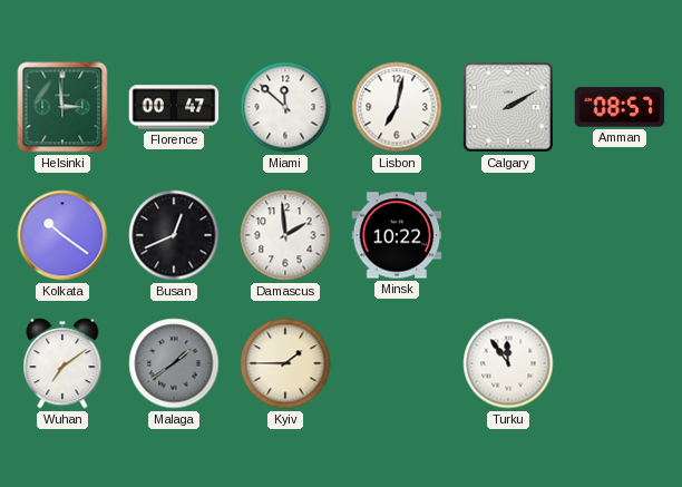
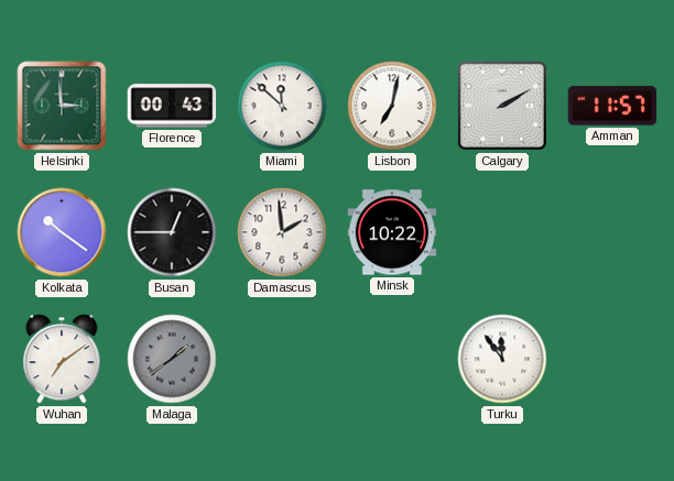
Florence: 00:47 -> 00:43
Amman: 08:57 -> 11:57
Busan: 12:41 -> 12:45
Kyiv: 1:45 -> none
